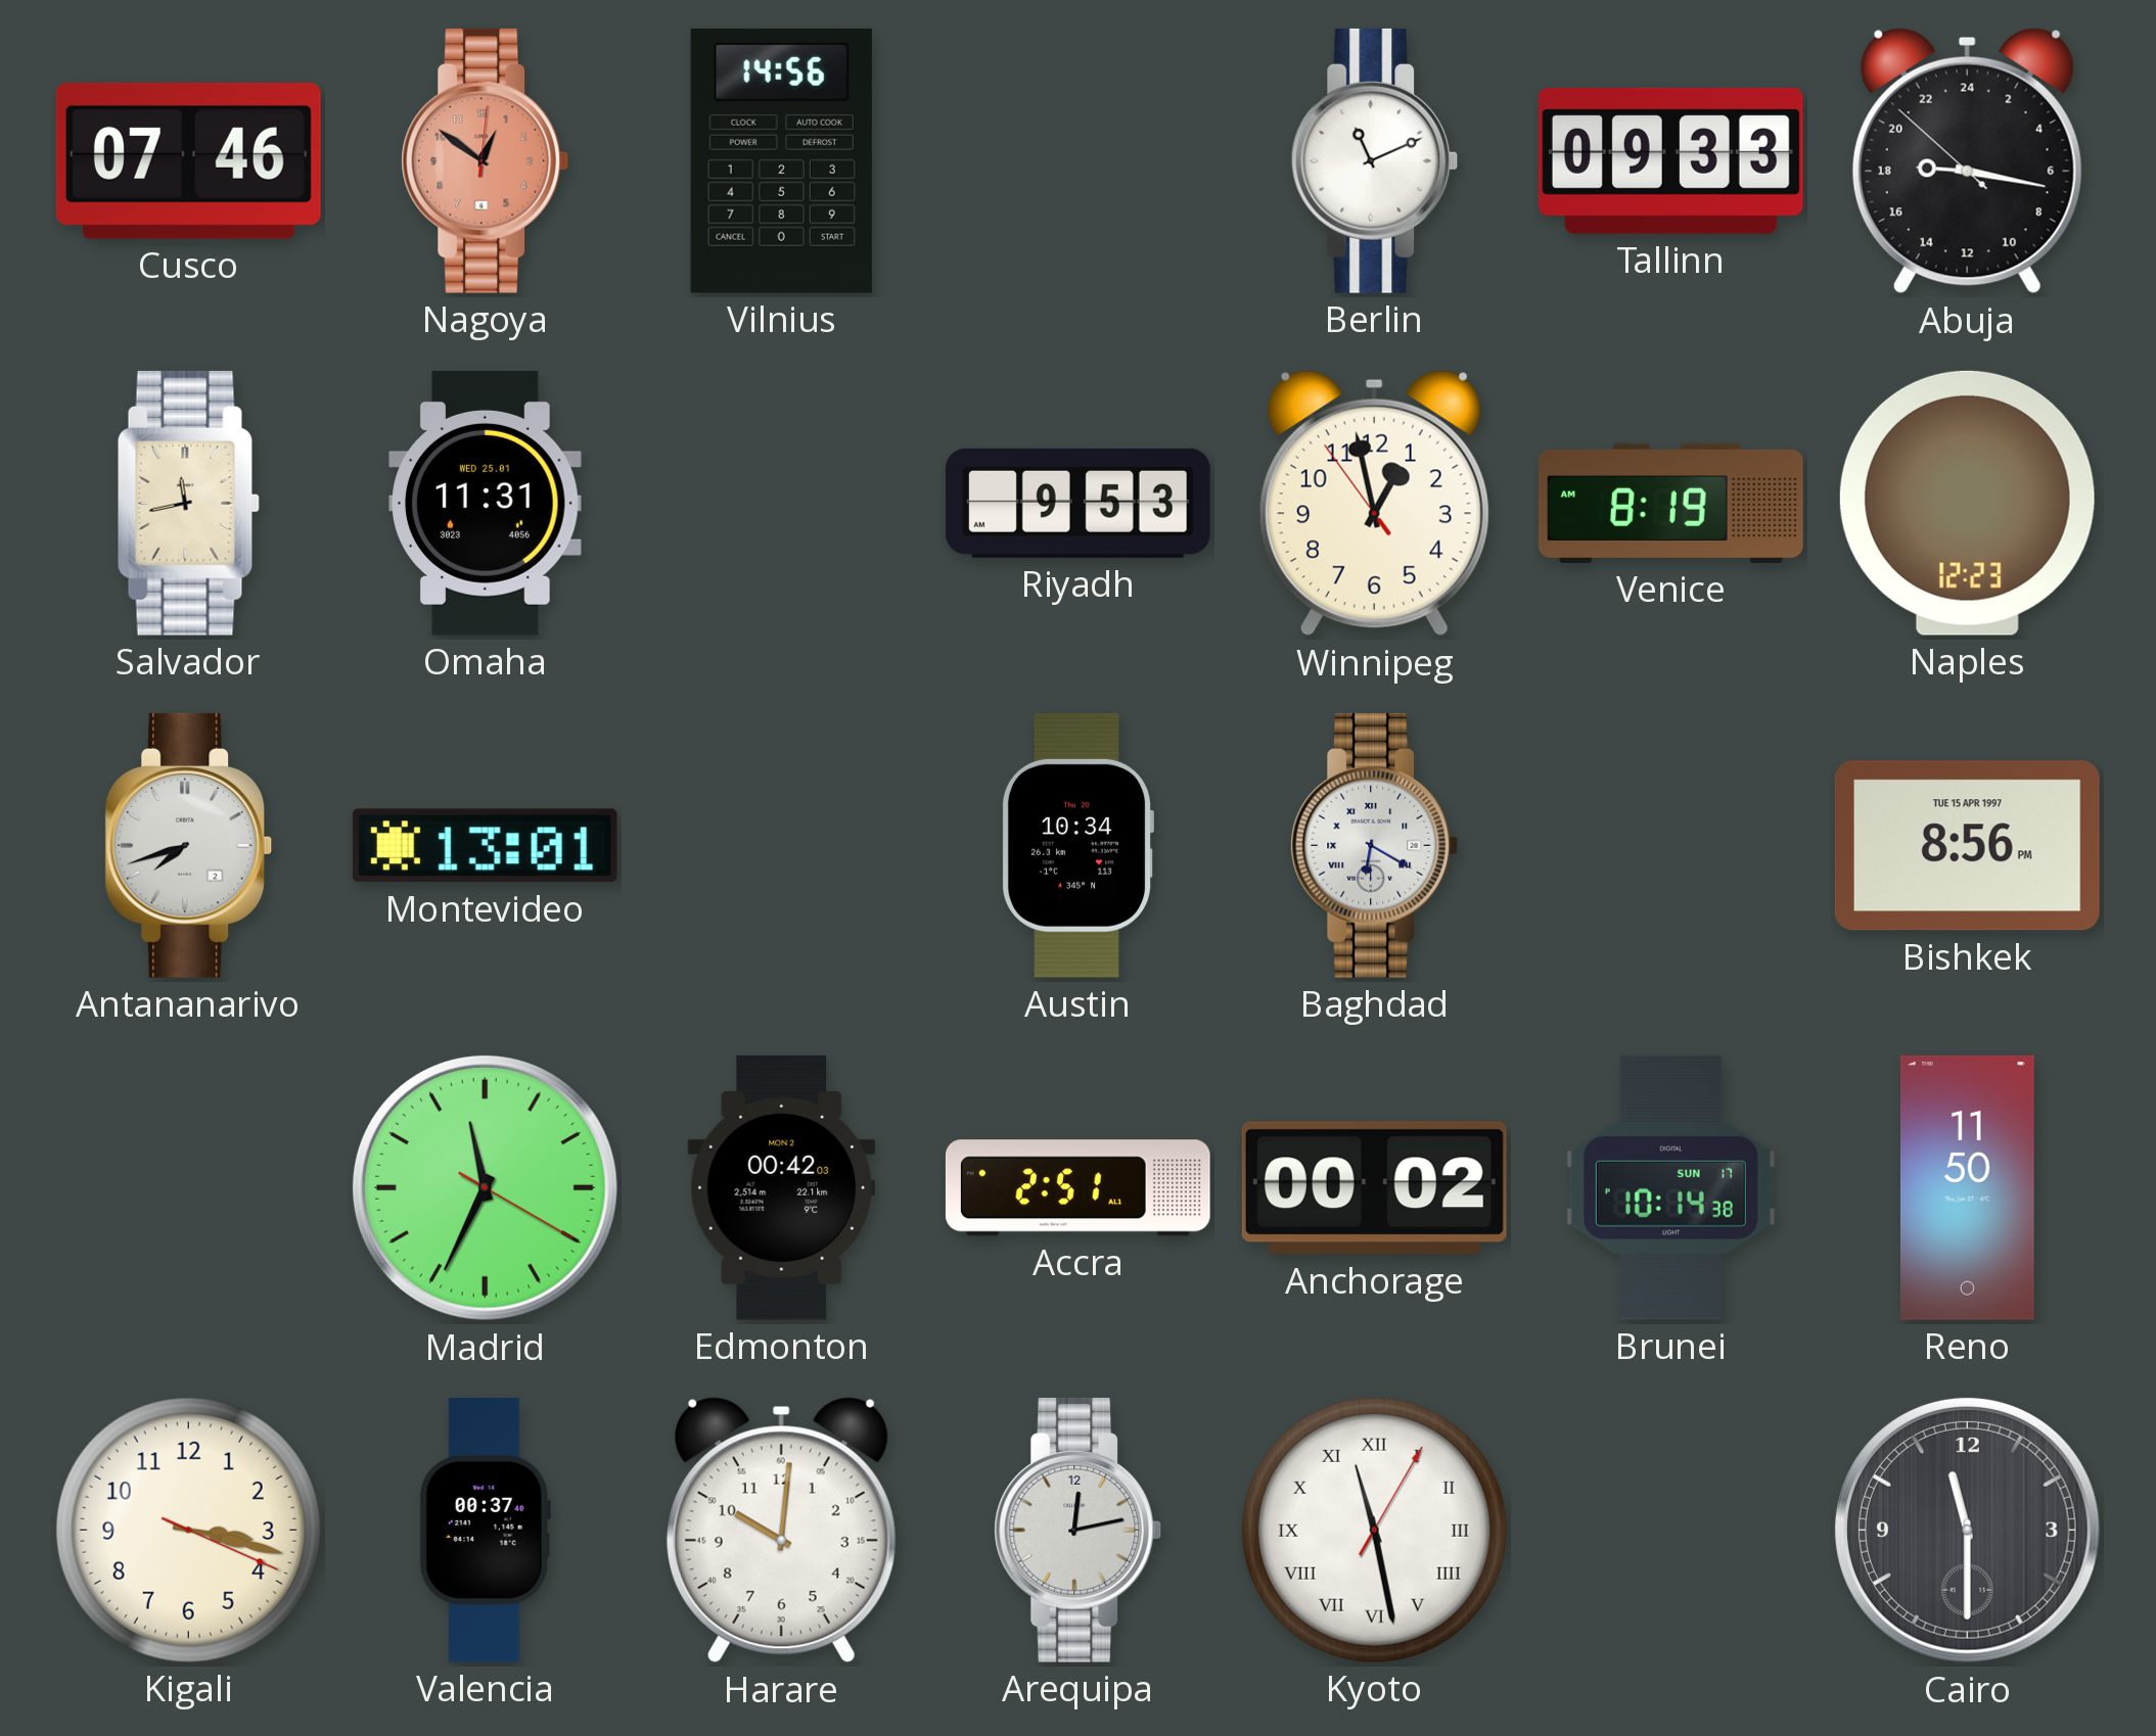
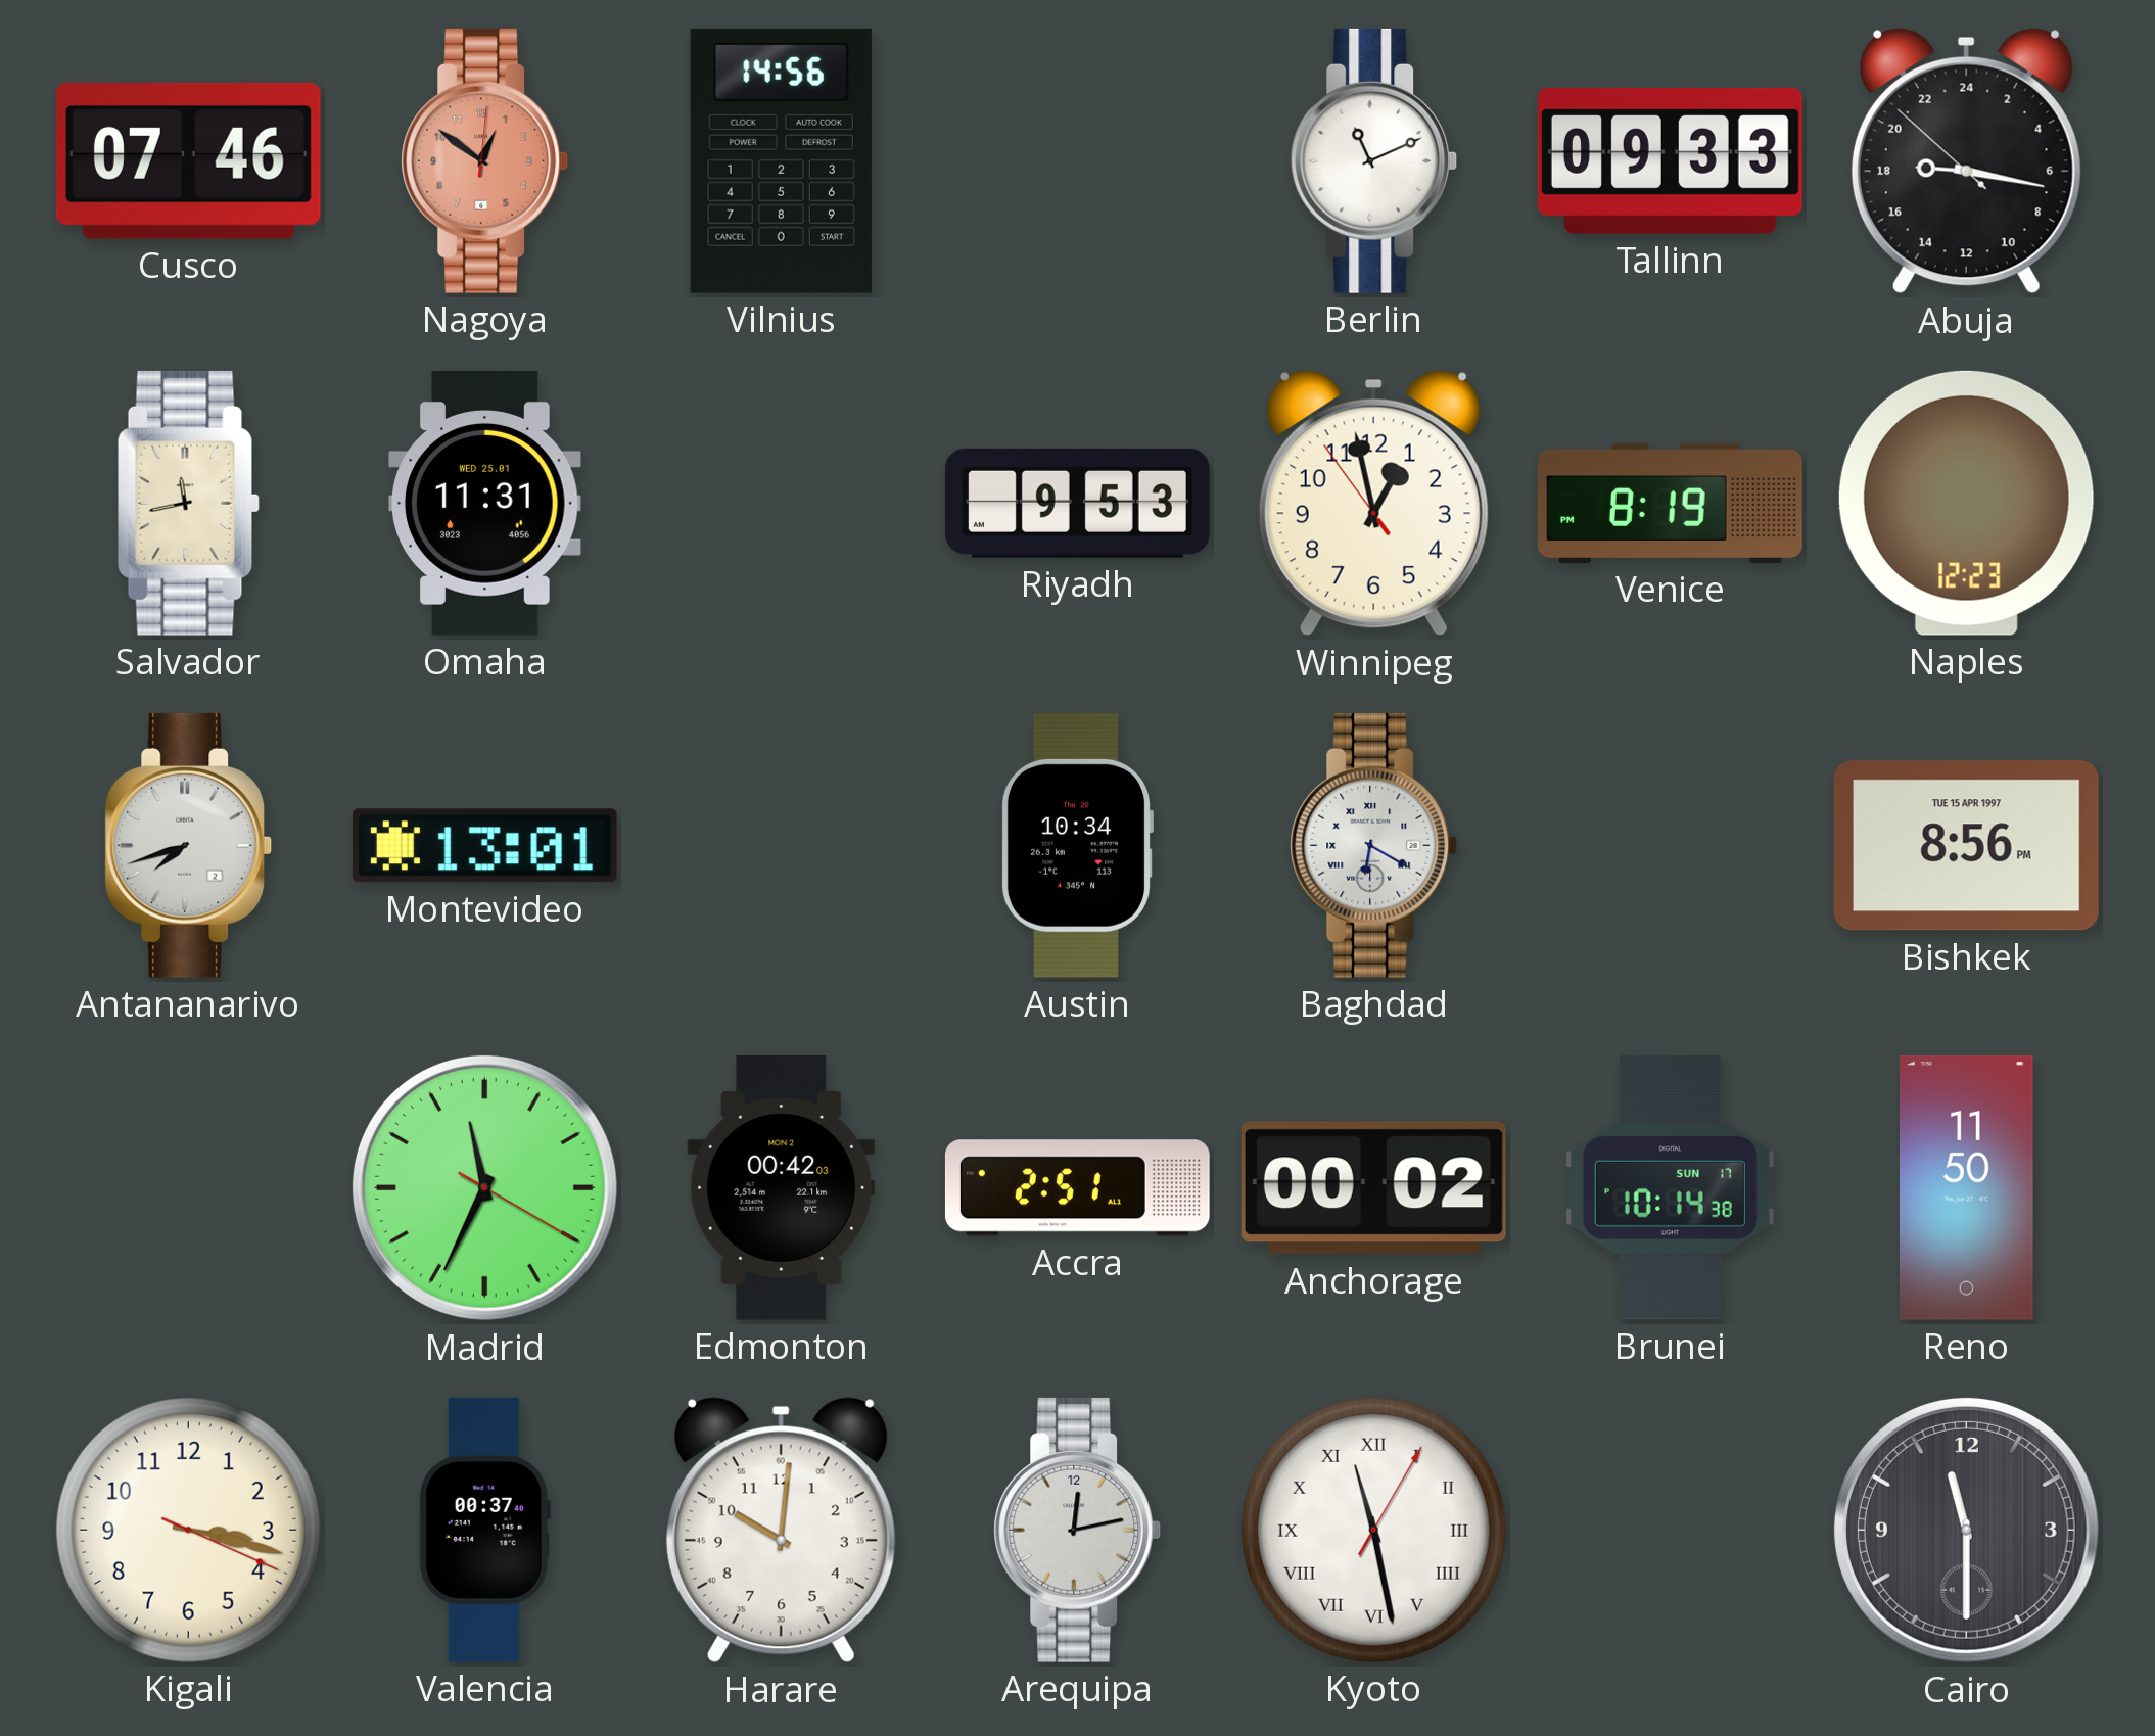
Venice: 8:19 AM -> 8:19 PM
